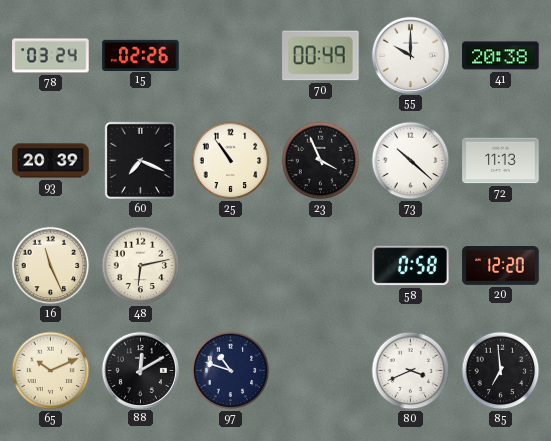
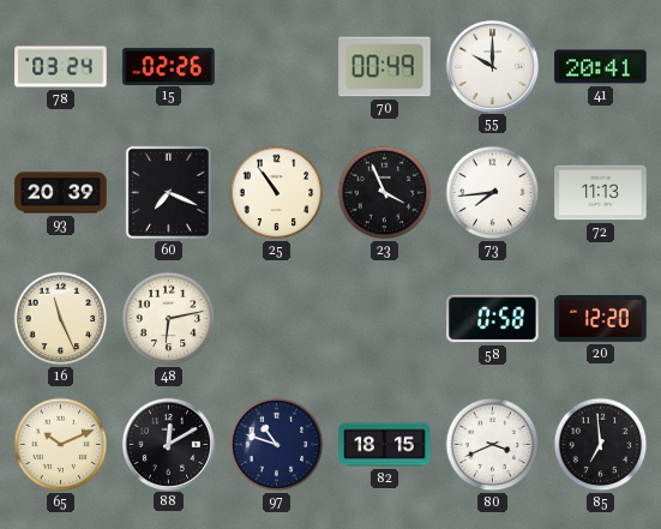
41: 20:38 -> 20:41
73: 10:22 -> 7:44
82: none -> 18:15
